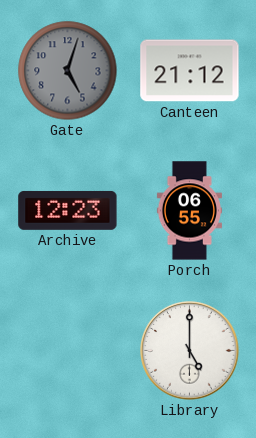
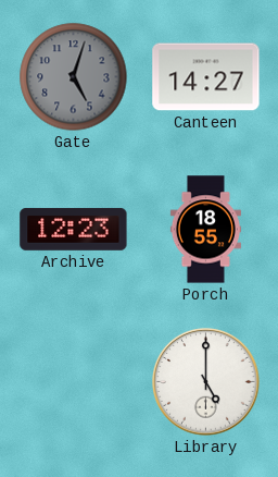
Canteen: 21:12 -> 14:27
Porch: 06:55 -> 18:55
